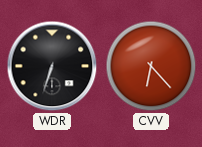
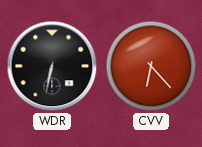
WDR: 6:33 -> 6:32
